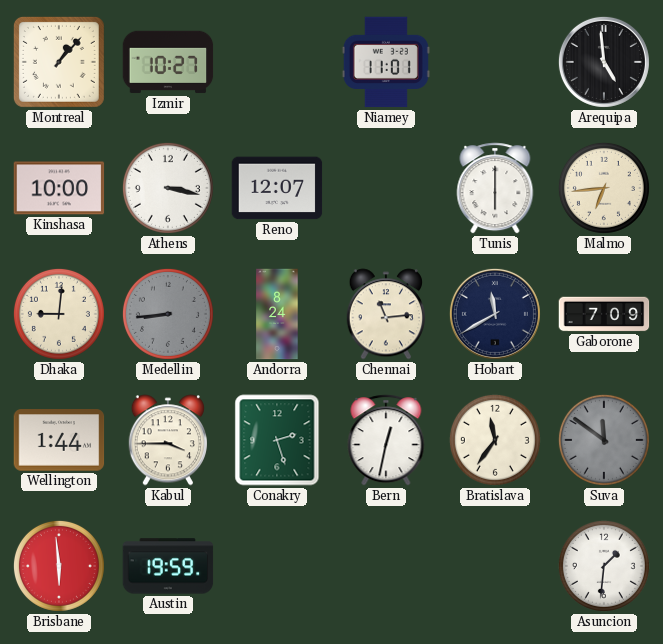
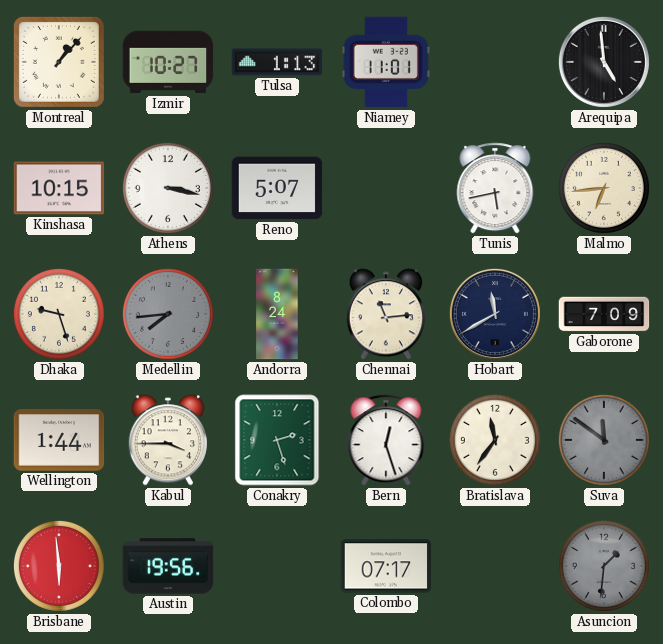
Tulsa: none -> 1:13
Kinshasa: 10:00 -> 10:15
Reno: 12:07 -> 5:07
Tunis: 6:00 -> 5:43
Dhaka: 9:01 -> 9:27
Medellin: 8:44 -> 7:44
Bern: 12:32 -> 12:27
Austin: 19:59 -> 19:56
Colombo: none -> 07:17
Asuncion dial: white -> grey
